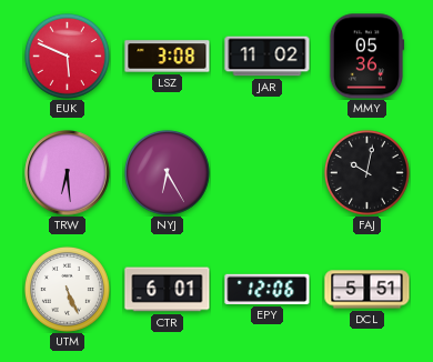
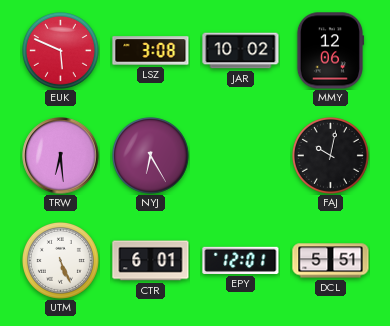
JAR: 11:02 -> 10:02
MMY: 05:36 -> 12:06
EPY: 12:06 -> 12:01
